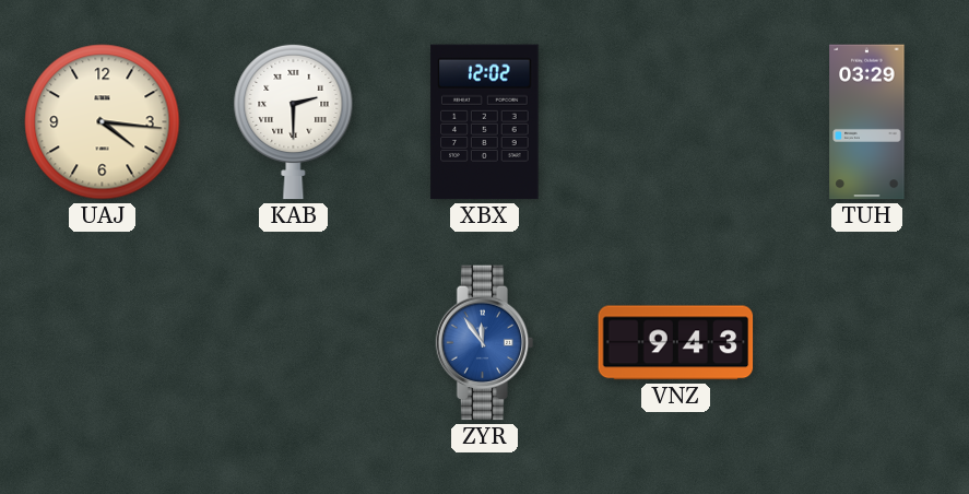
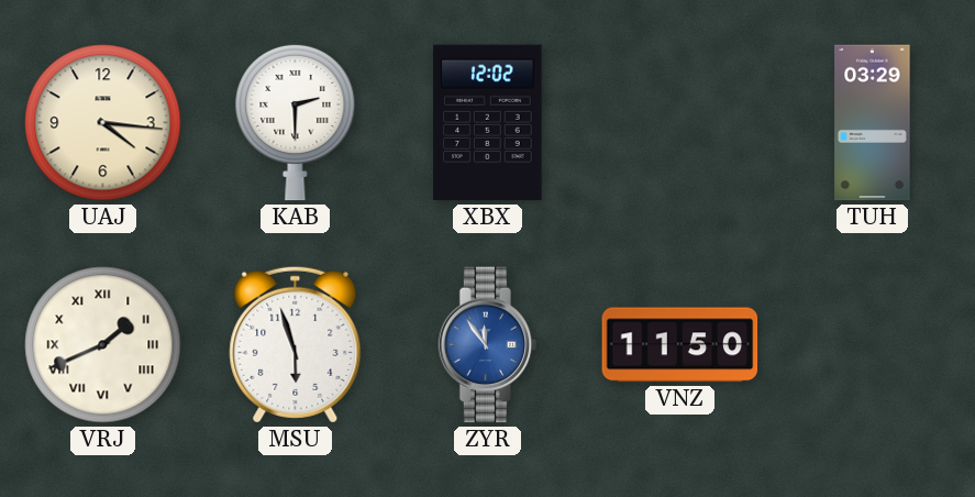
VRJ: none -> 1:41
MSU: none -> 5:57
VNZ: 9:43 -> 11:50
